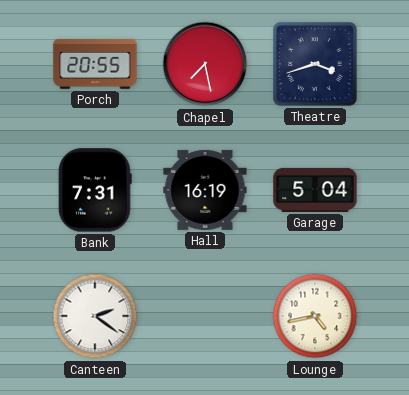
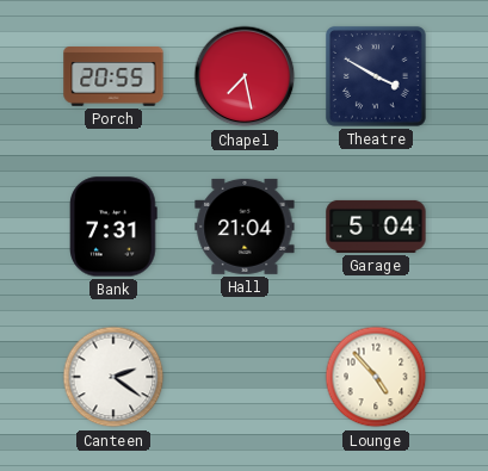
Theatre: 3:42 -> 3:50
Hall: 16:19 -> 21:04
Lounge: 4:43 -> 4:53
